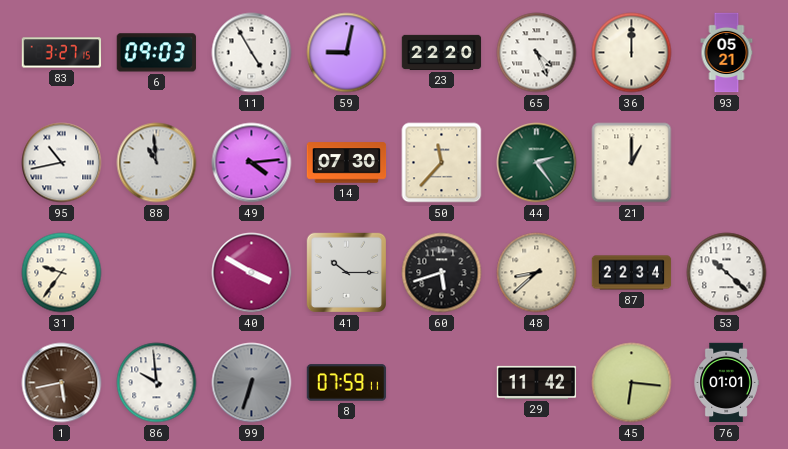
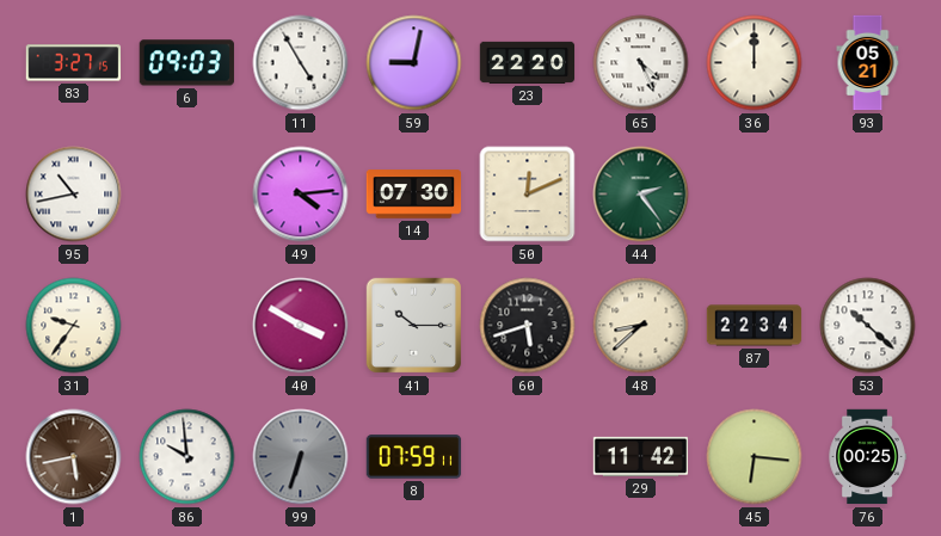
88: 10:59 -> none
50: 11:37 -> 12:11
21: 1:00 -> none
76: 01:01 -> 00:25
